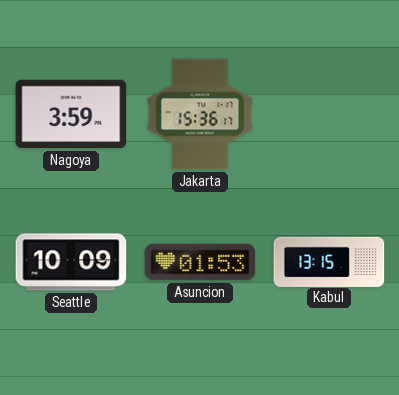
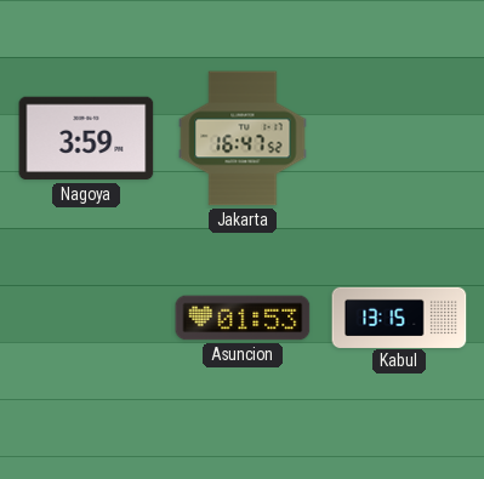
Jakarta: 15:36 -> 16:47
Seattle: 10:09 -> none
